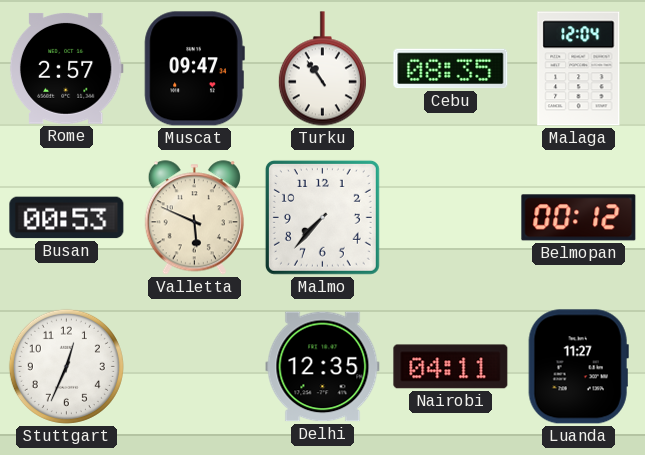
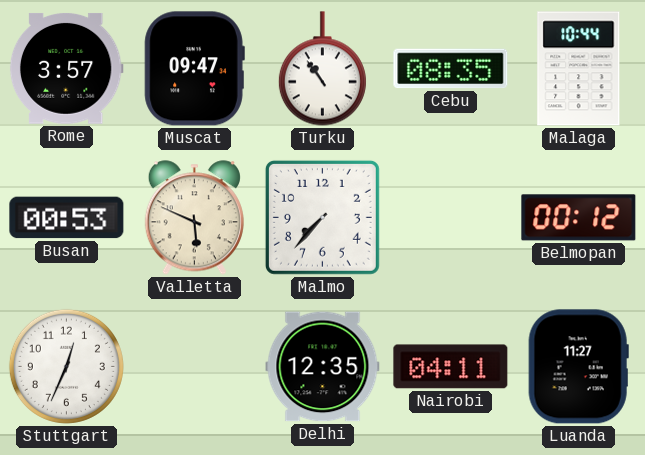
Rome: 2:57 -> 3:57
Malaga: 12:04 -> 10:44
